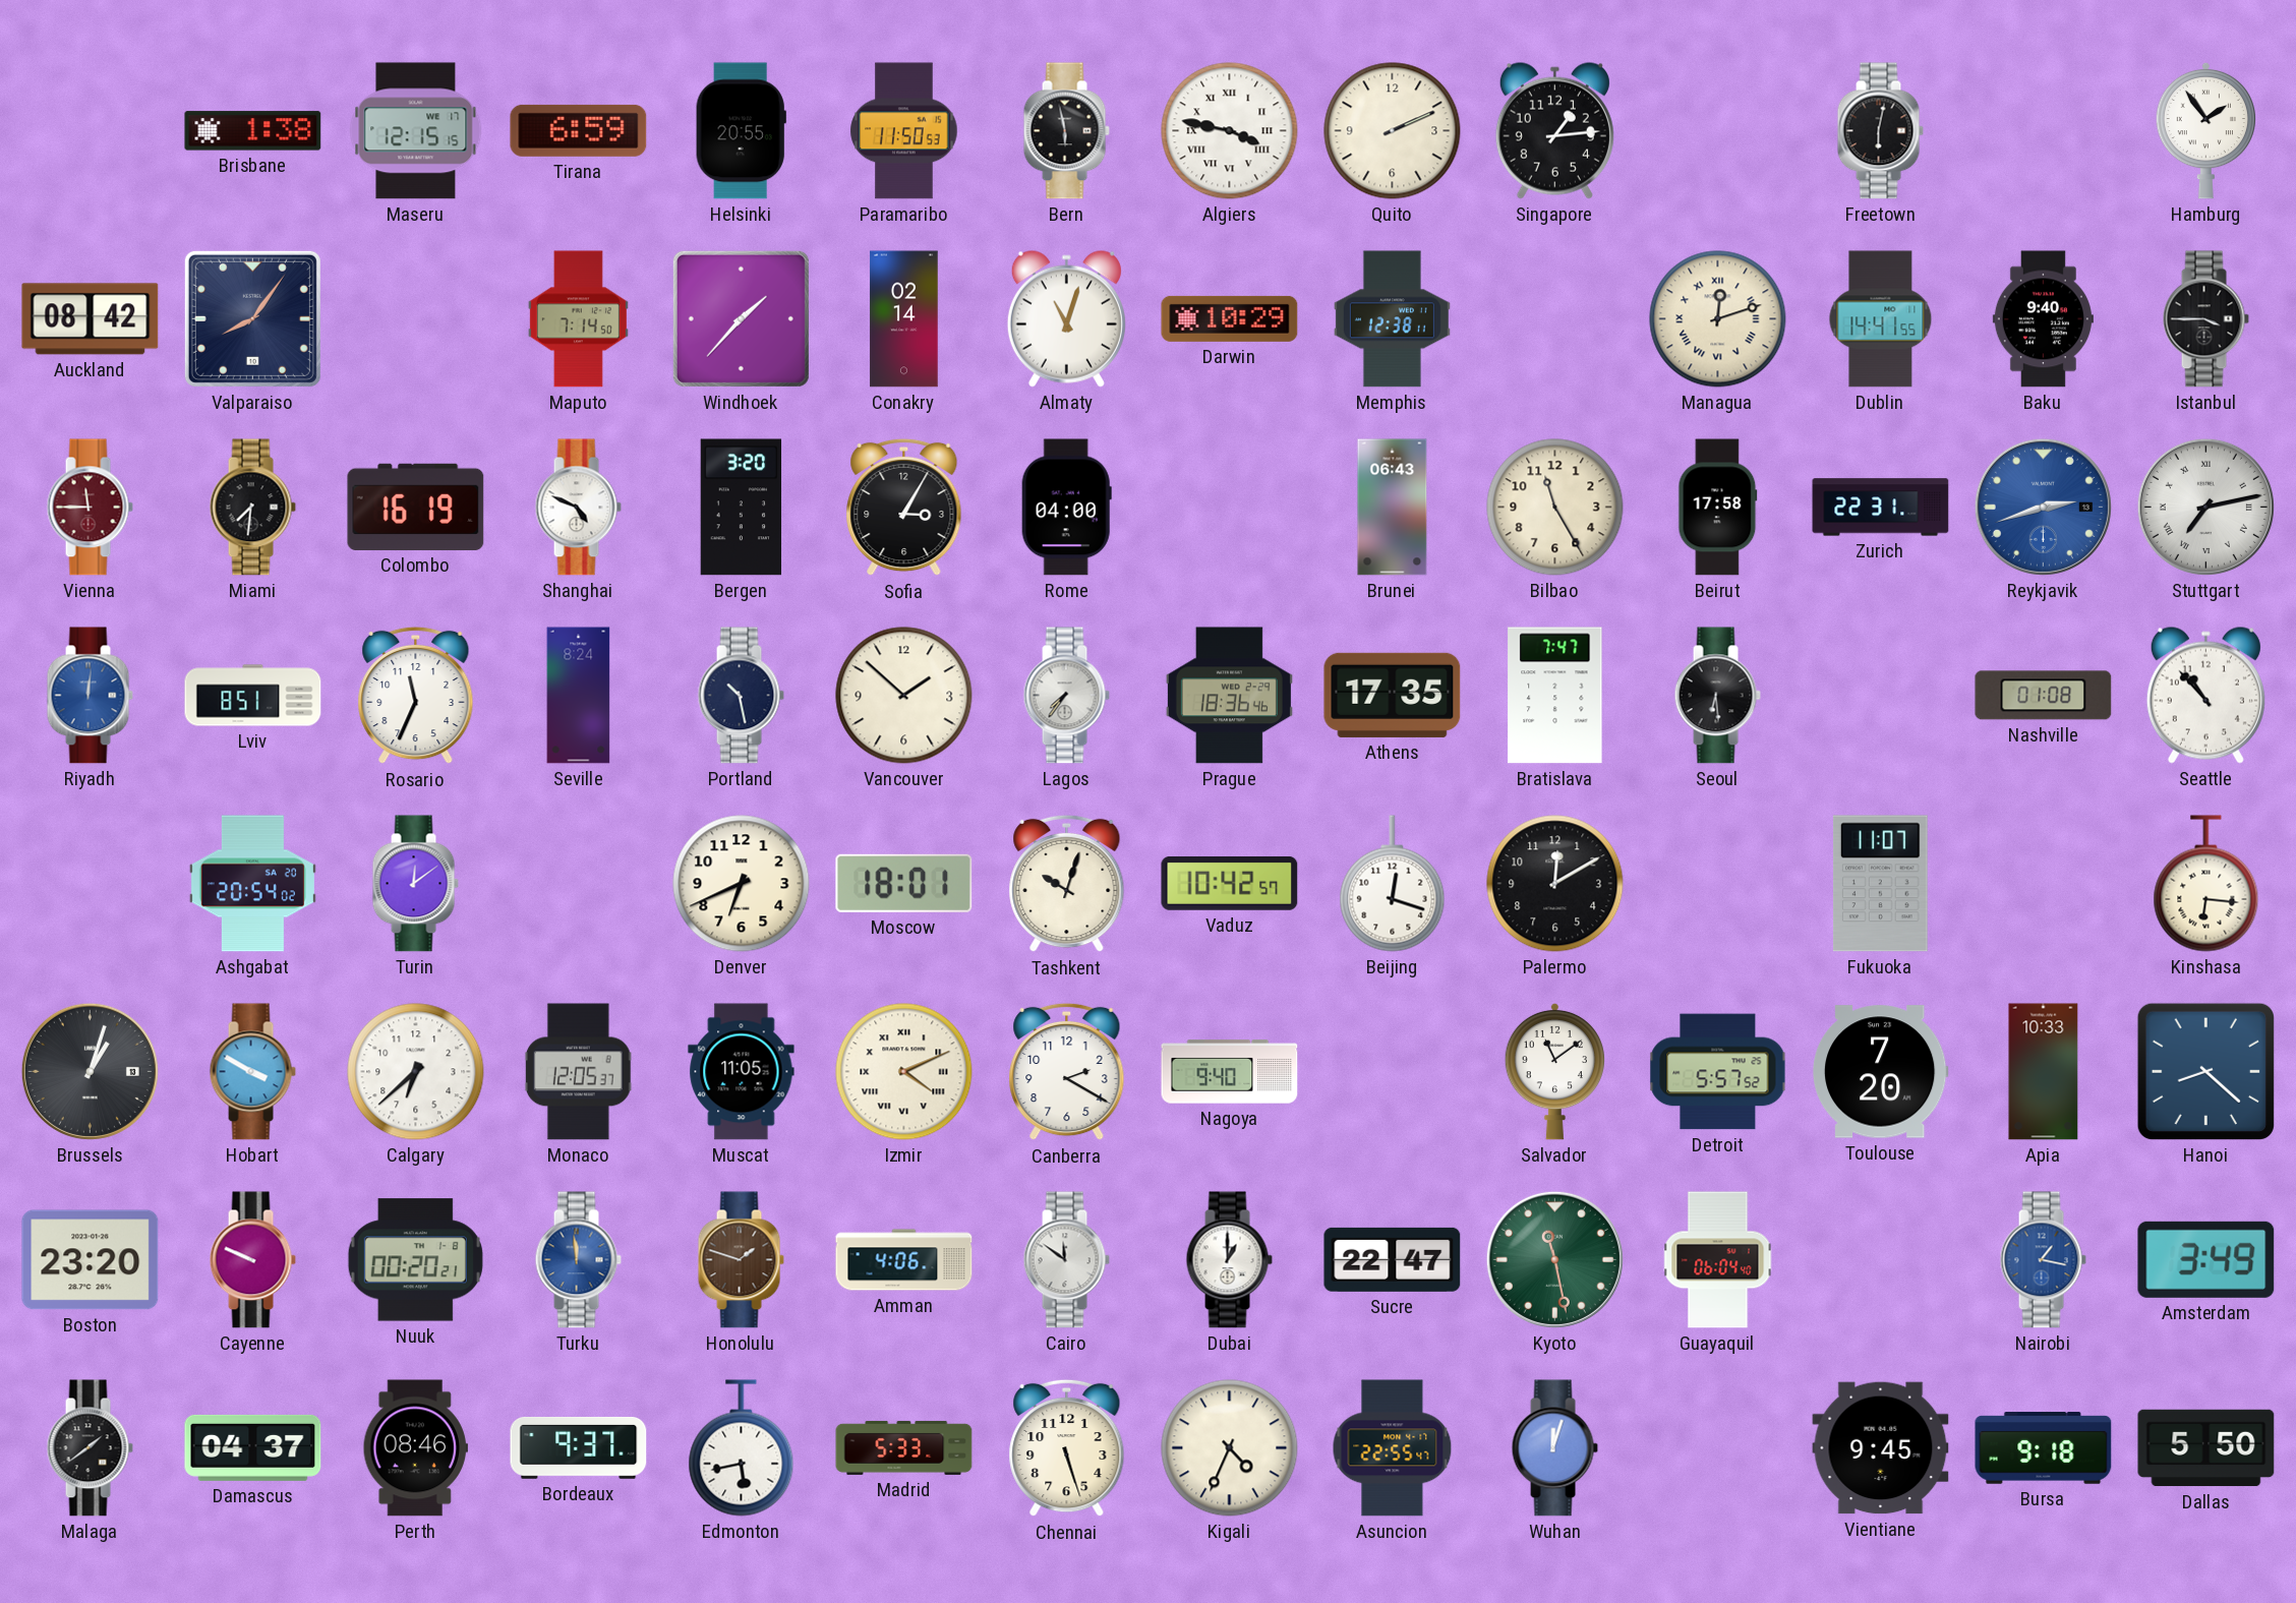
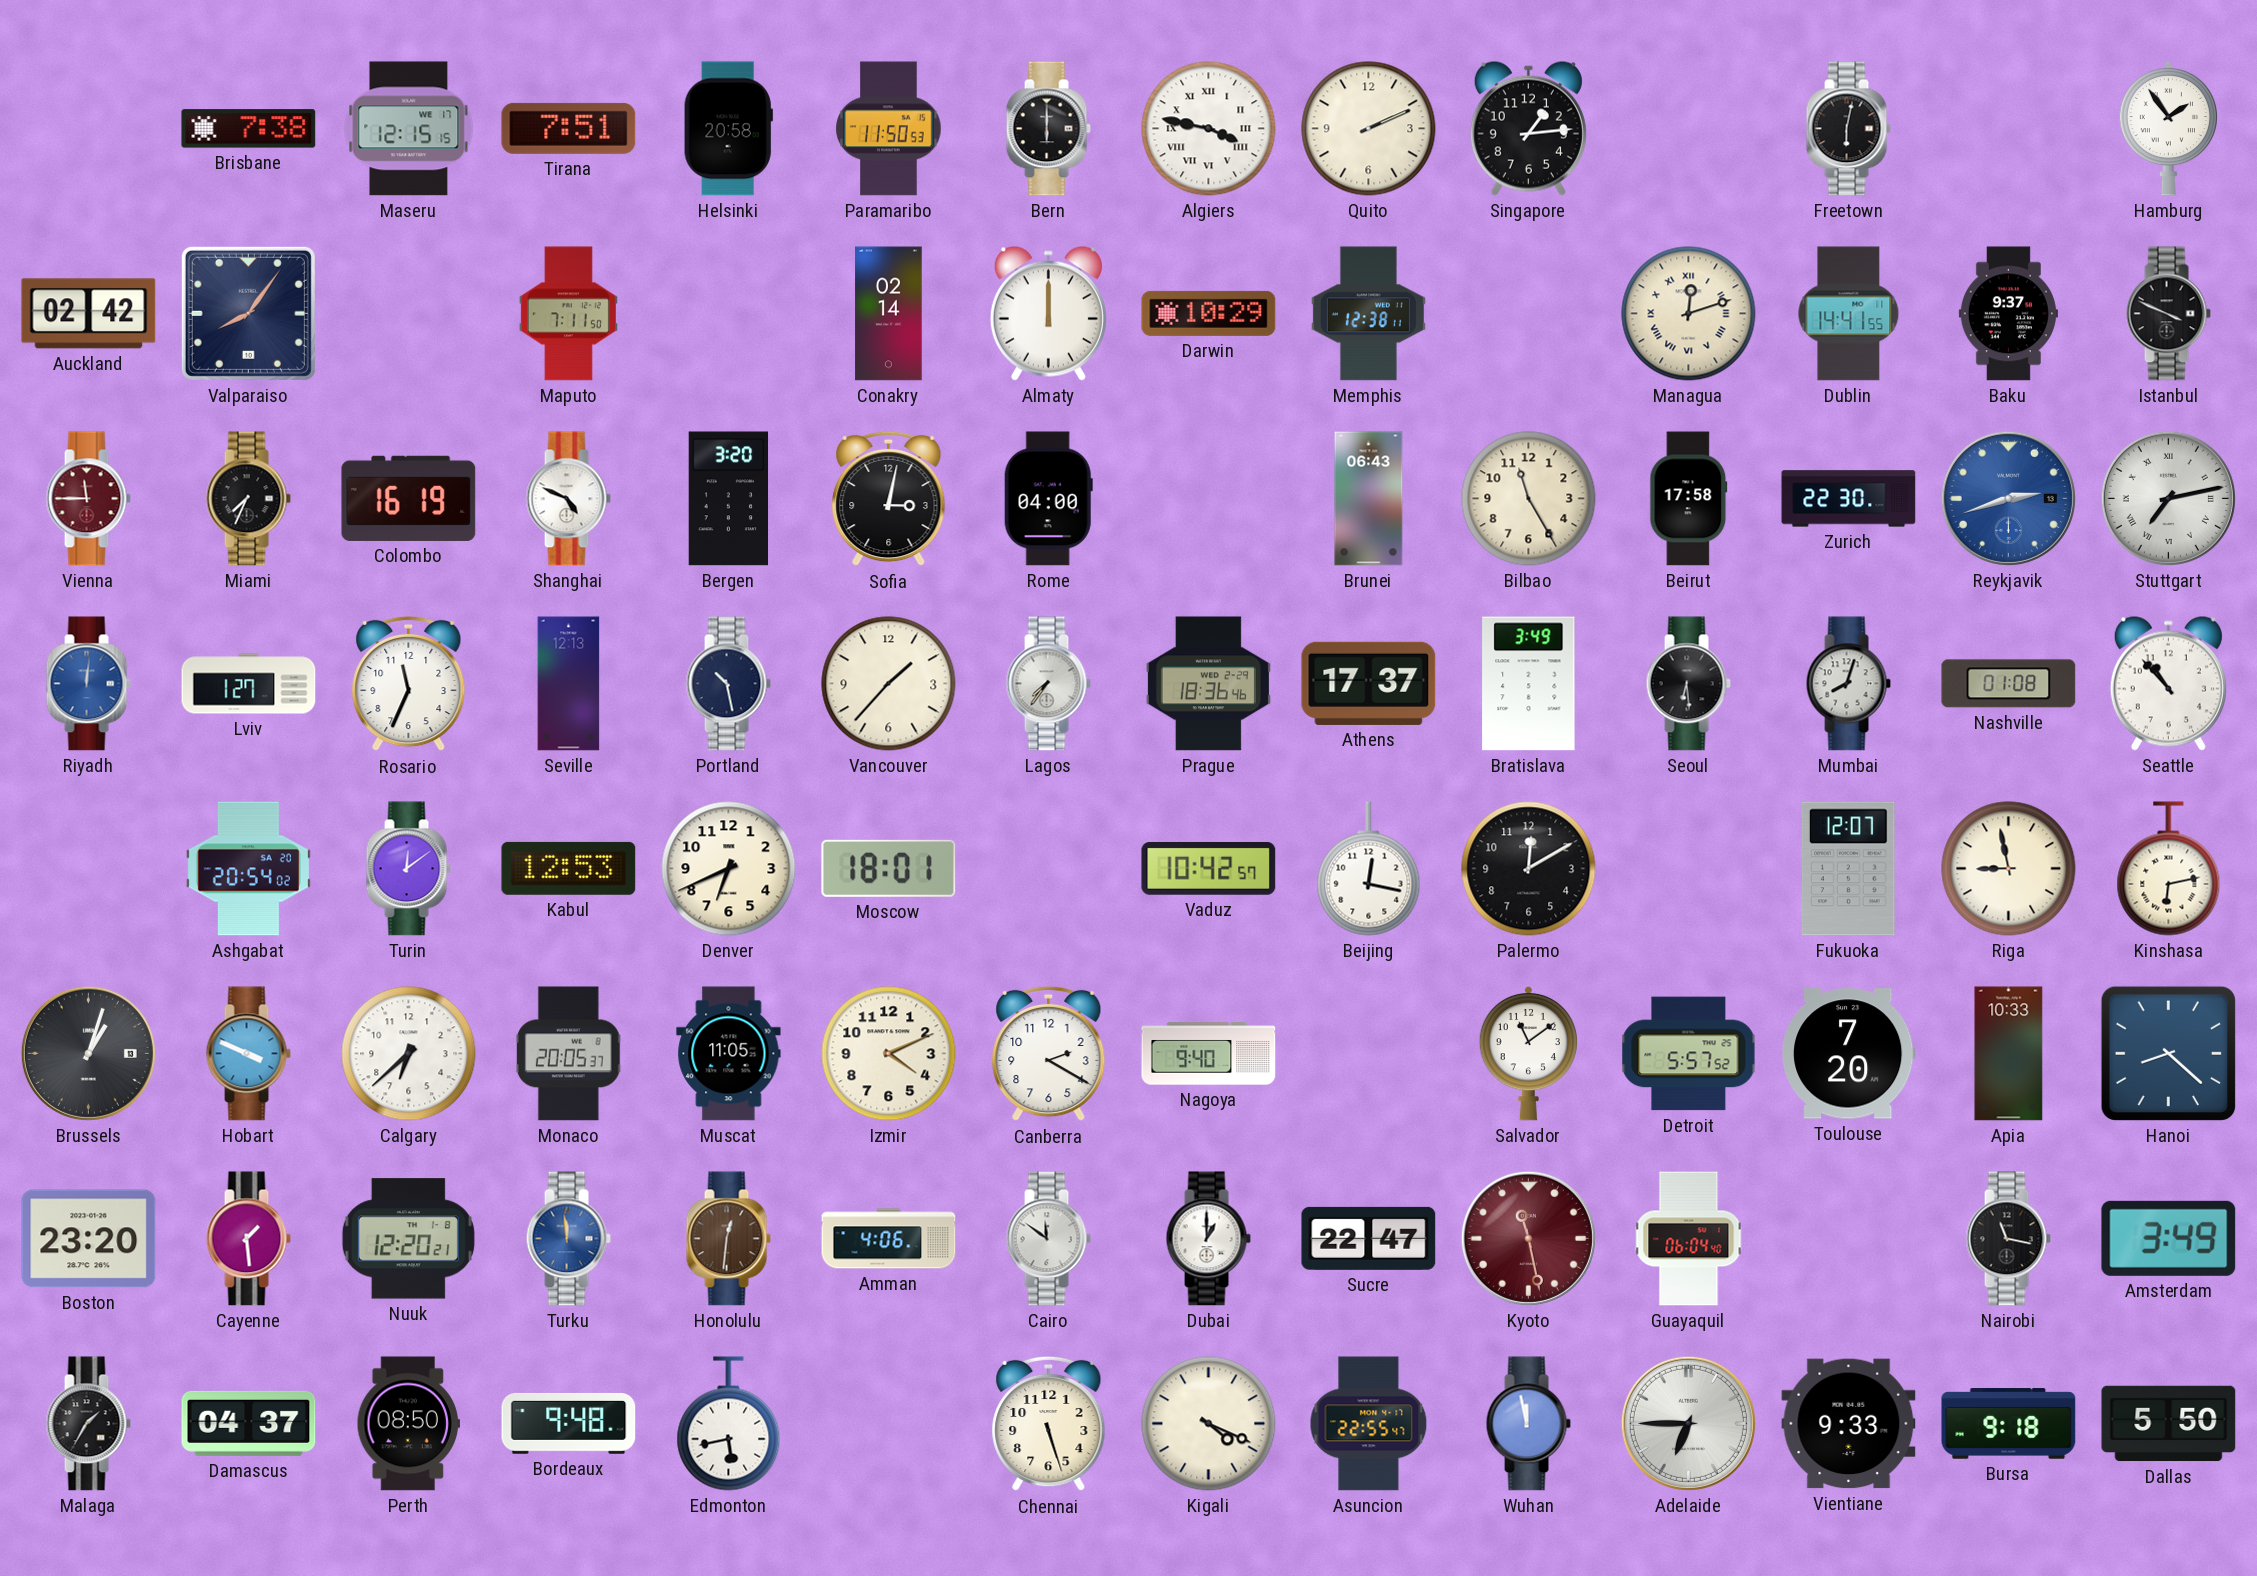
Brisbane: 1:38 -> 7:38
Tirana: 6:59 -> 7:51
Helsinki: 20:55 -> 20:58
Bern: 5:58 -> 6:00
Auckland: 08:42 -> 02:42
Maputo: 7:14 -> 7:11
Windhoek: 1:37 -> none
Almaty: 11:03 -> 12:00
Baku: 9:40 -> 9:37
Istanbul: 3:45 -> 3:49
Miami: 7:31 -> 7:34
Sofia: 3:05 -> 3:02
Zurich: 22:31 -> 22:30
Lviv: 8:51 -> 1:27
Seville: 8:24 -> 12:13
Vancouver: 1:52 -> 1:37
Athens: 17:35 -> 17:37
Bratislava: 7:47 -> 3:49
Mumbai: none -> 8:03
Kabul: none -> 12:53
Tashkent: 10:03 -> none
Beijing: 12:18 -> 12:17
Fukuoka: 11:07 -> 12:07
Riga: none -> 8:58
Kinshasa: 6:16 -> 6:13
Hobart: 3:50 -> 3:49
Monaco: 12:05 -> 20:05
Izmir numerals: Roman -> Arabic
Cayenne: 9:49 -> 1:29
Nuuk: 00:20 -> 12:20
Honolulu: 1:48 -> 12:31
Kyoto dial: green -> burgundy
Nairobi: 1:17 -> 11:17
Nairobi dial: blue -> black
Malaga: 1:39 -> 1:35
Perth: 08:46 -> 08:50
Bordeaux: 9:37 -> 9:48
Madrid: 5:33 -> none
Kigali: 4:34 -> 4:19
Wuhan: 12:03 -> 11:58
Adelaide: none -> 6:45
Vientiane: 9:45 -> 9:33
